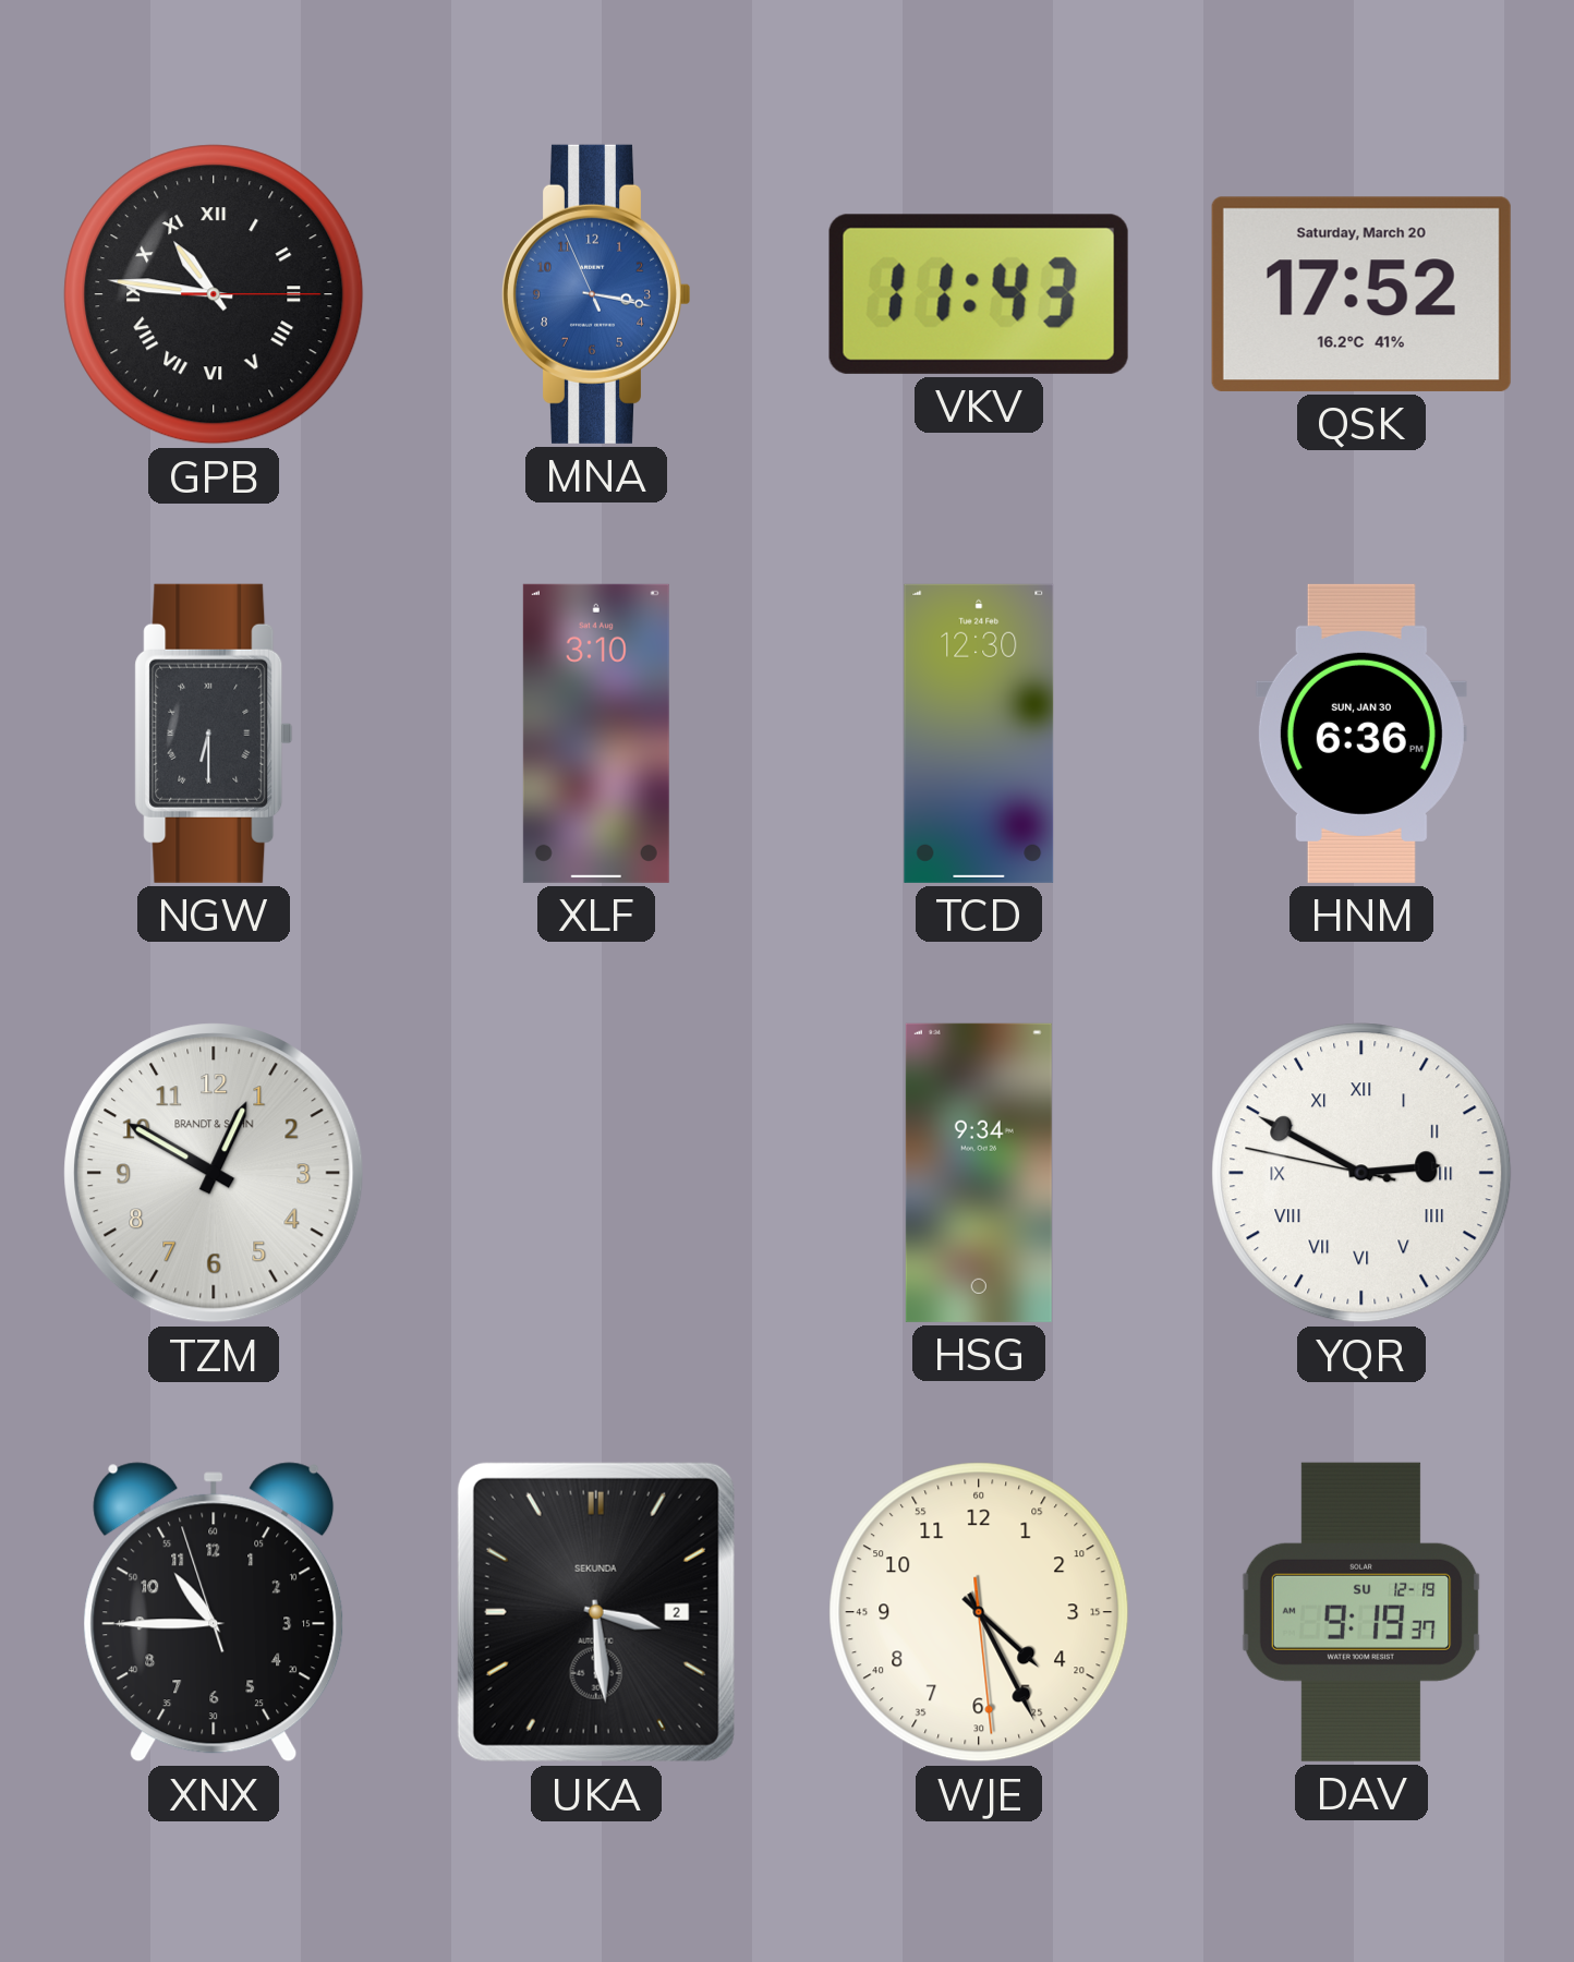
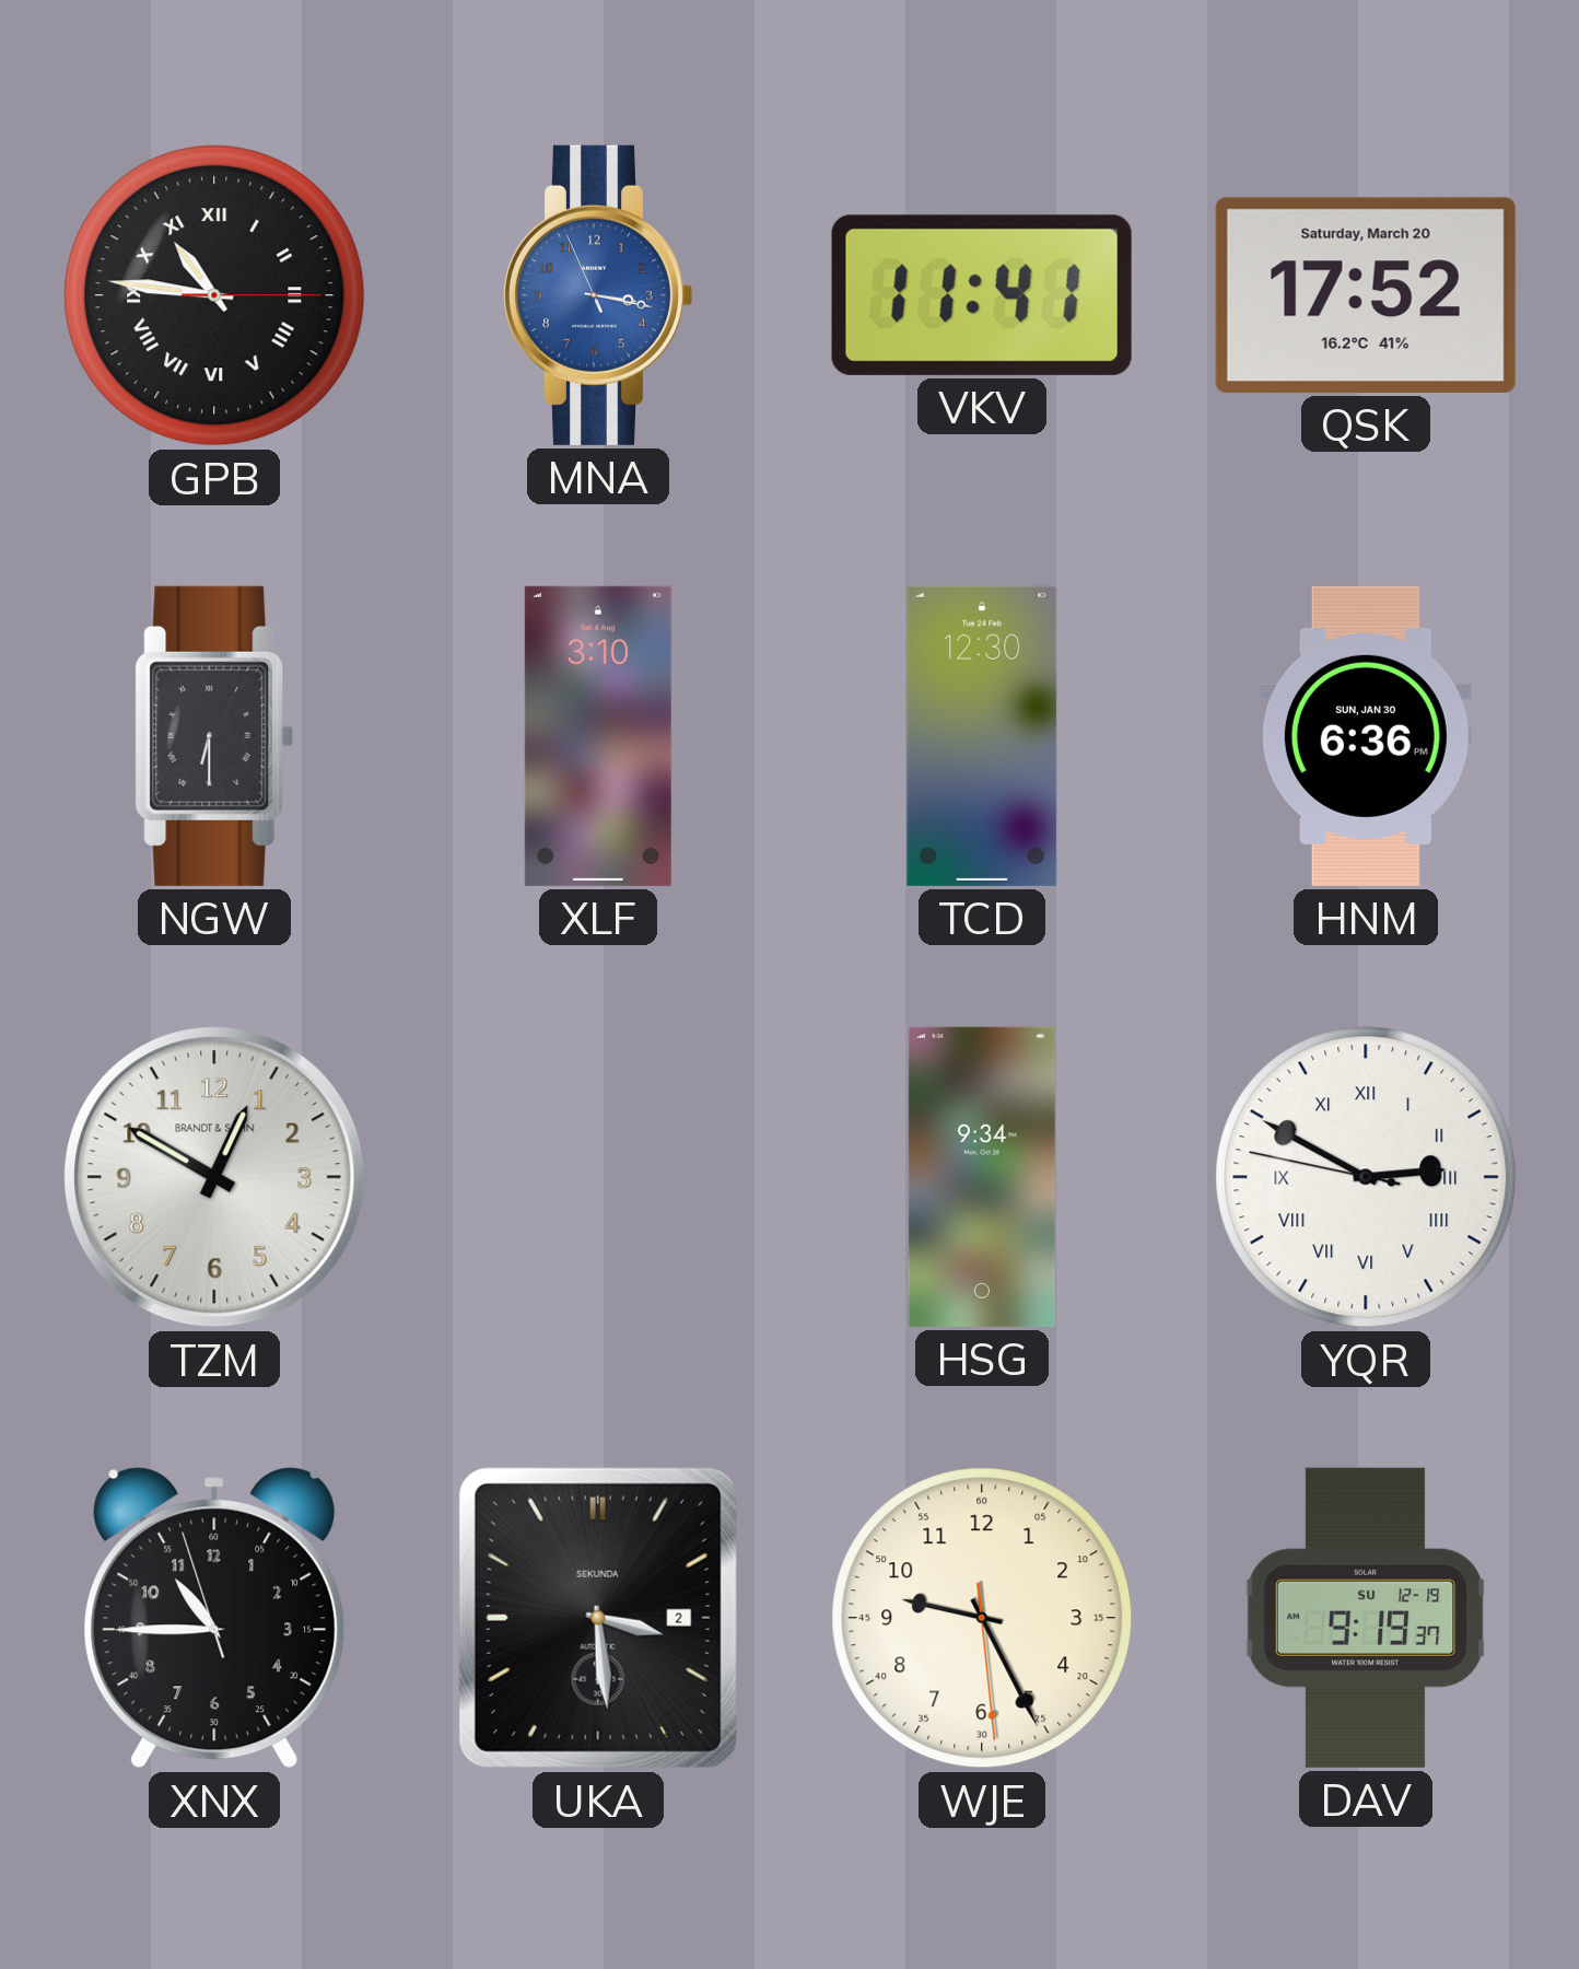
VKV: 11:43 -> 11:41
WJE: 4:25 -> 9:25
